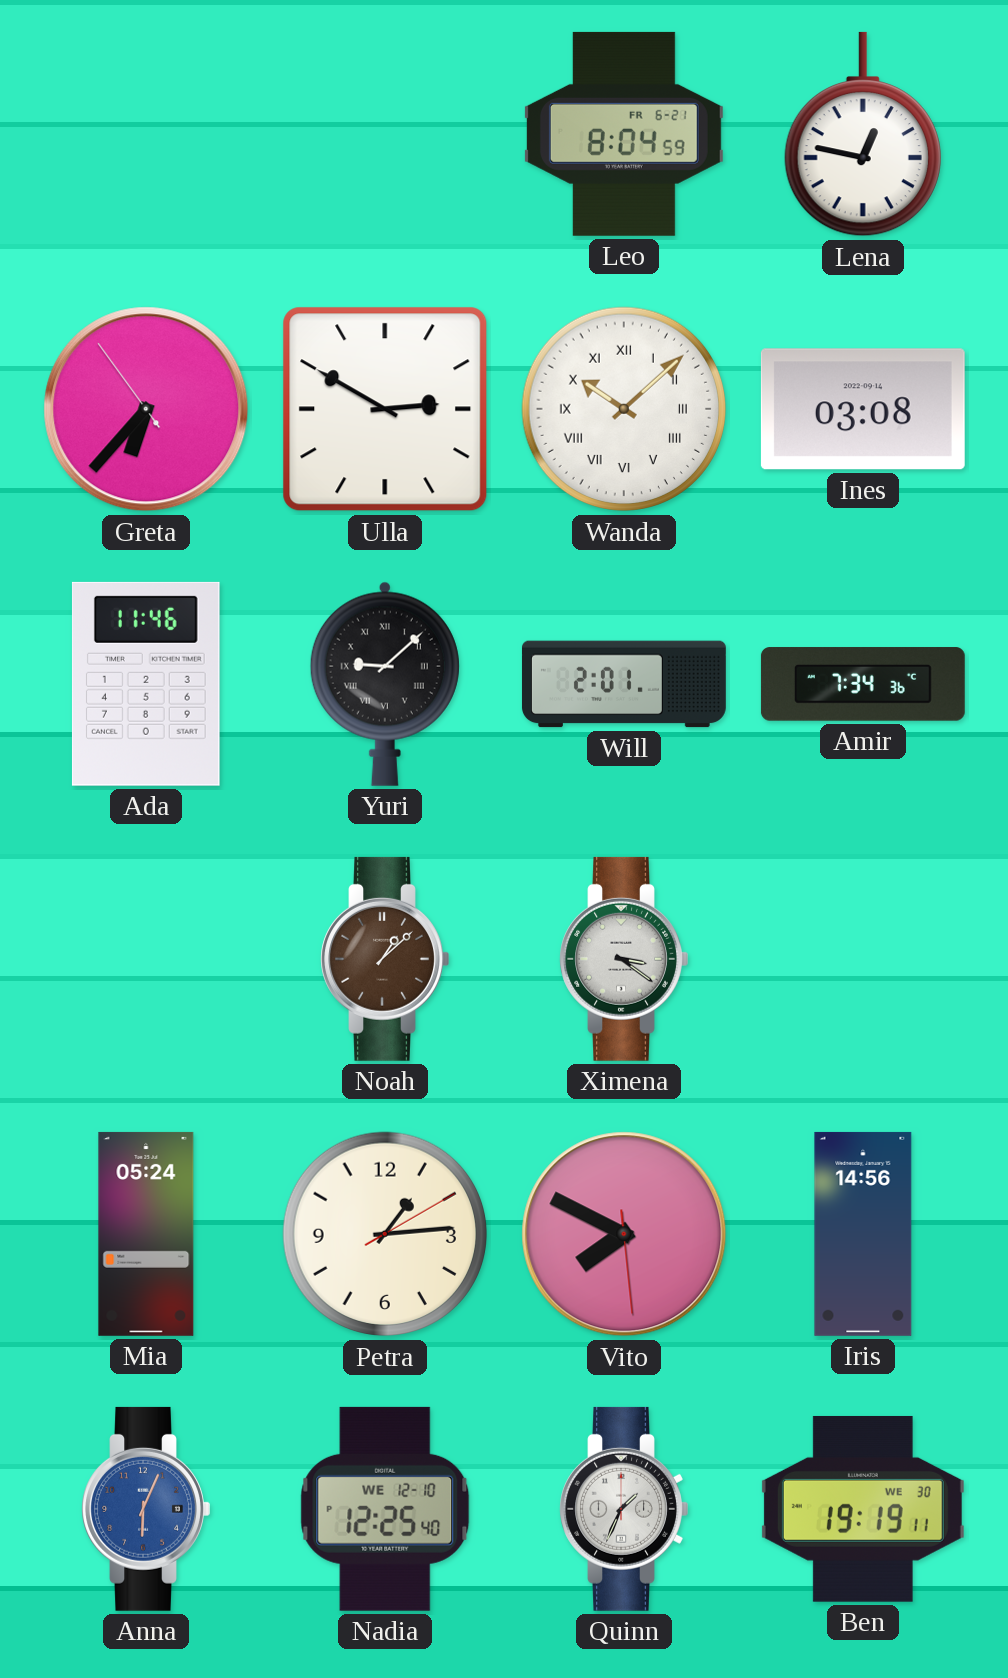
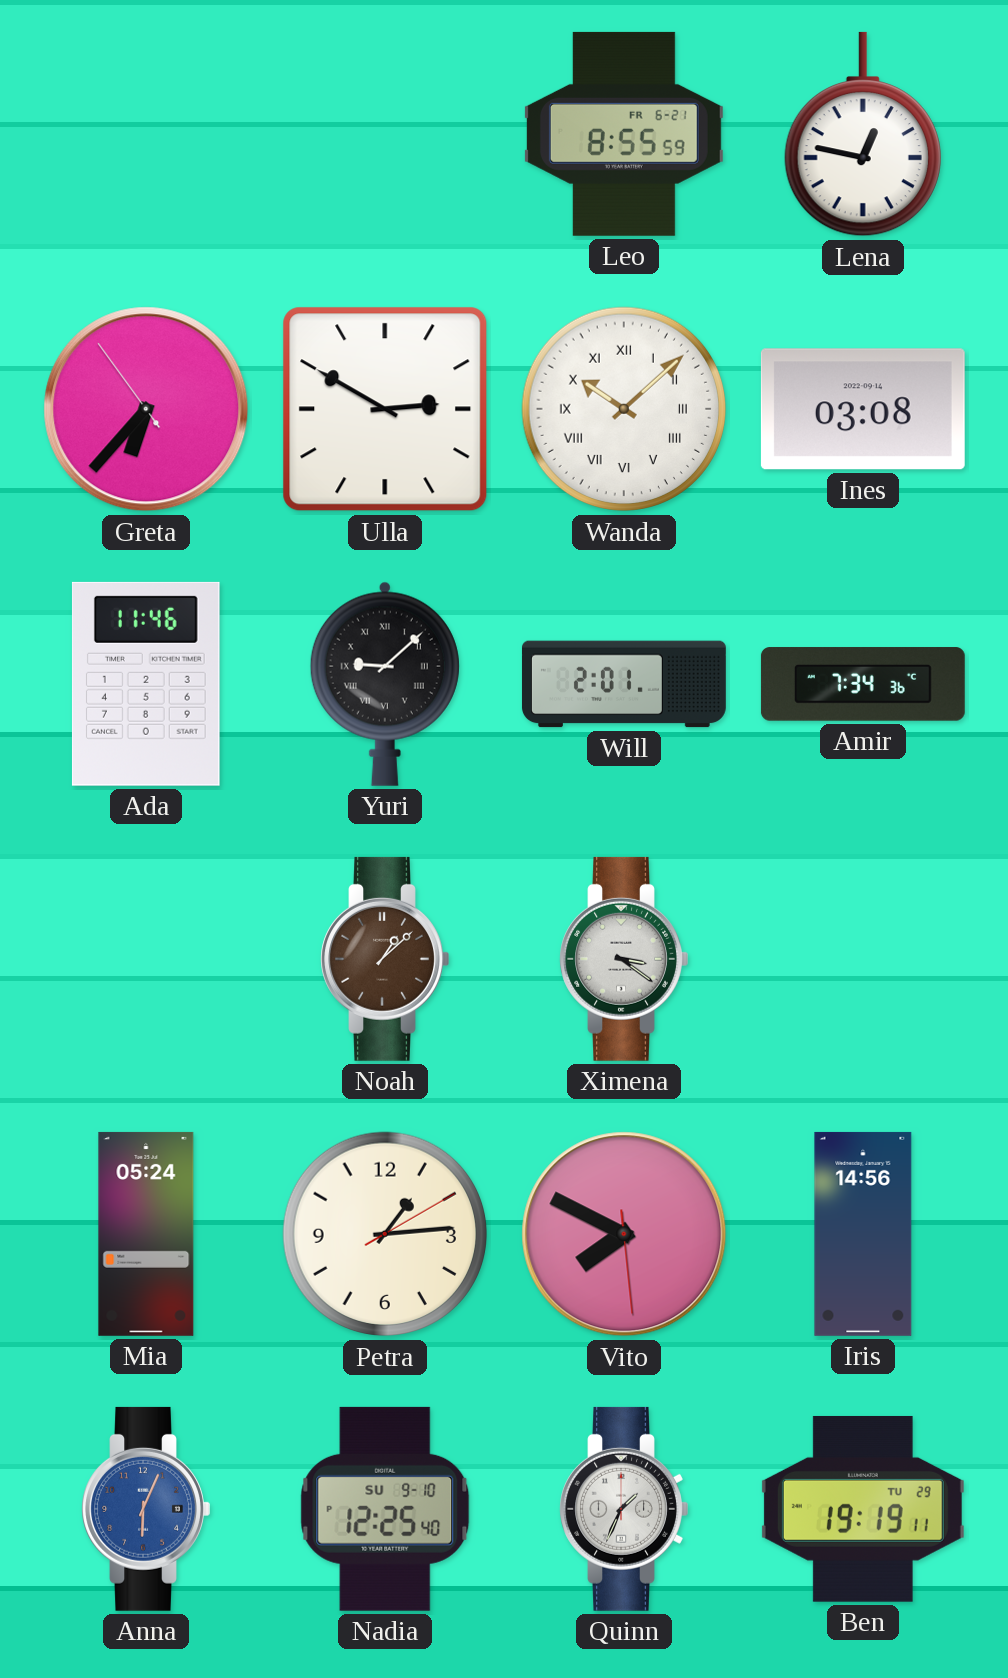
Leo: 8:04 -> 8:55
Nadia date: WE 12-10 -> SU 9-10
Ben date: WE 30 -> TU 29
